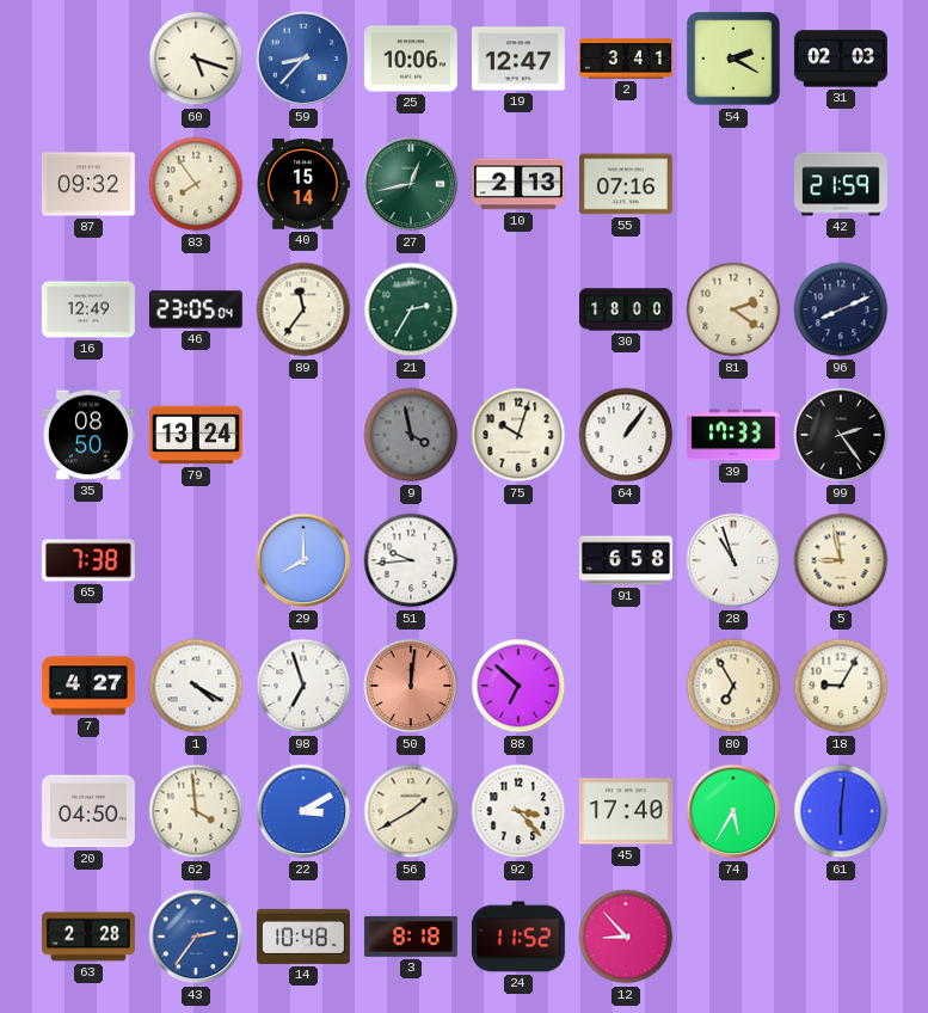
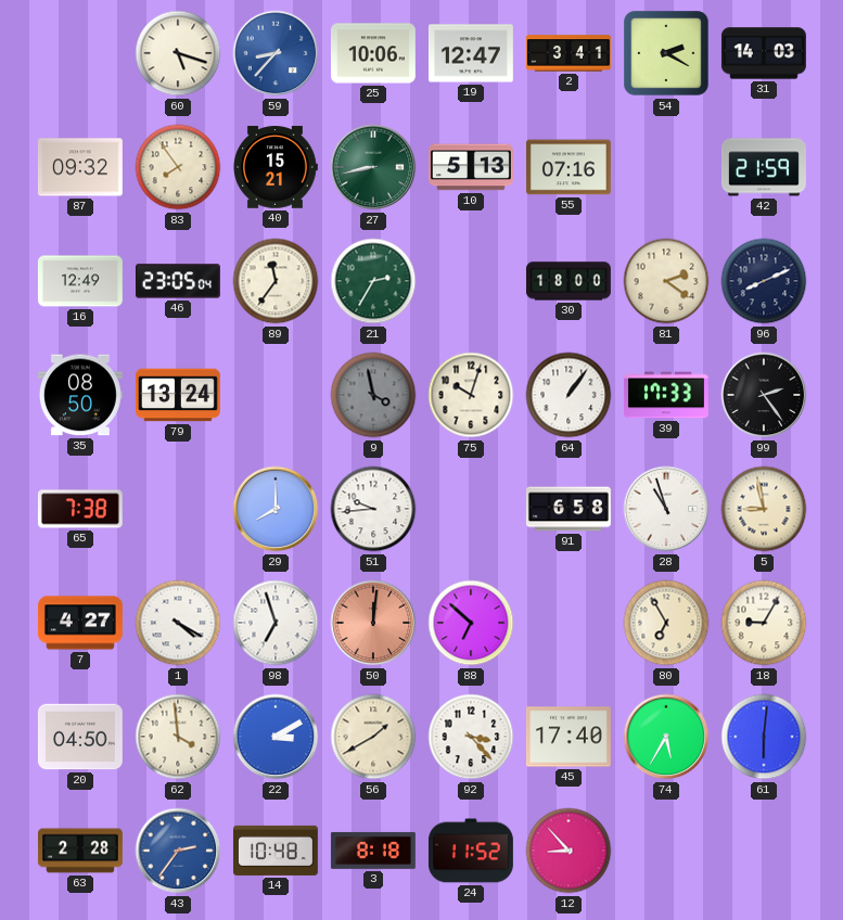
31: 02:03 -> 14:03
40: 15:14 -> 15:21
27: 12:43 -> 8:43
10: 2:13 -> 5:13
